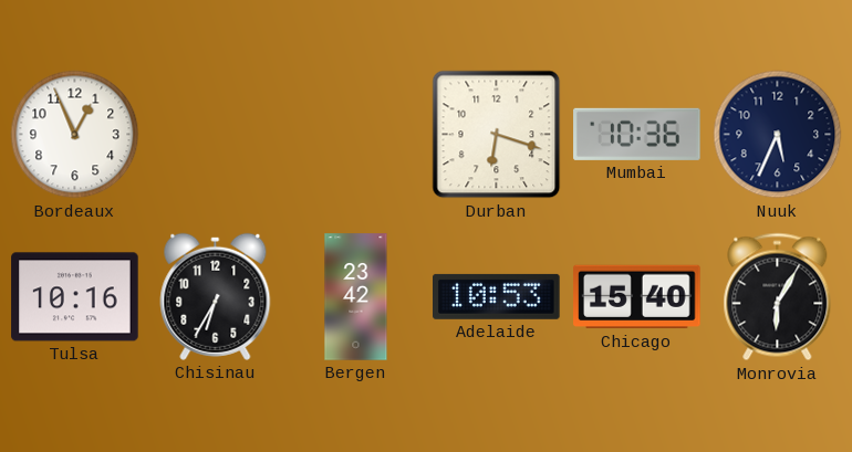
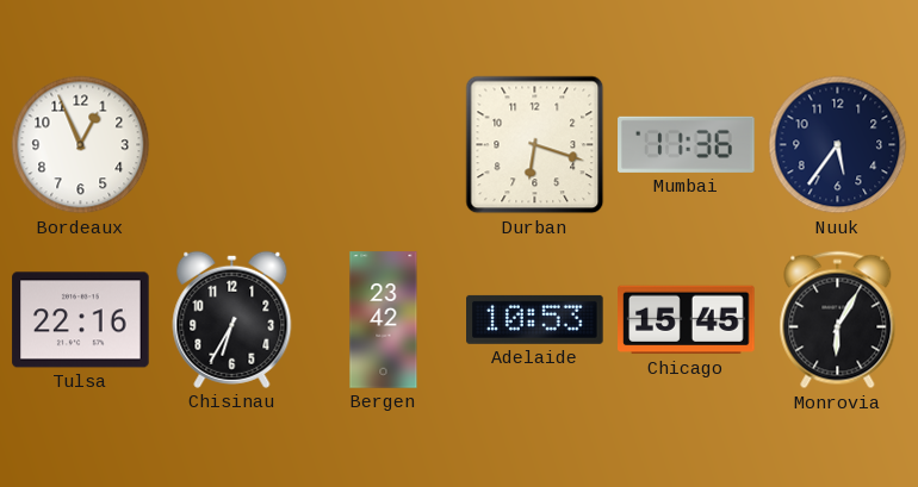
Mumbai: 10:36 -> 11:36
Nuuk: 5:34 -> 5:36
Tulsa: 10:16 -> 22:16
Chicago: 15:40 -> 15:45
